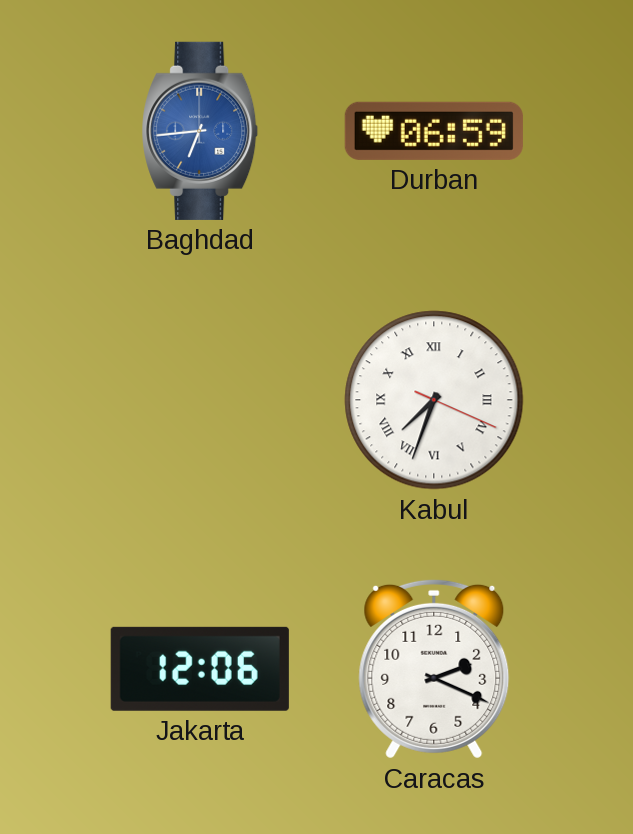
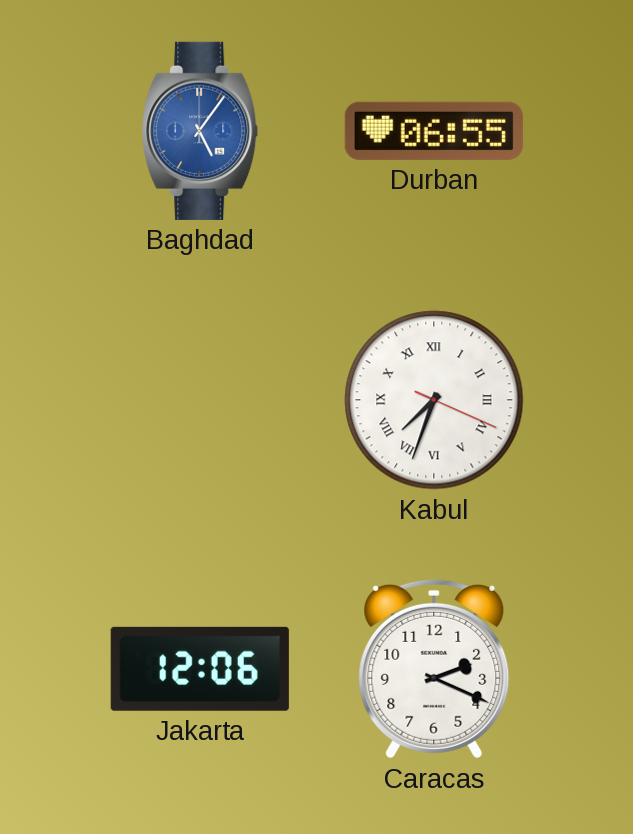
Baghdad: 6:44 -> 5:06
Durban: 06:59 -> 06:55
